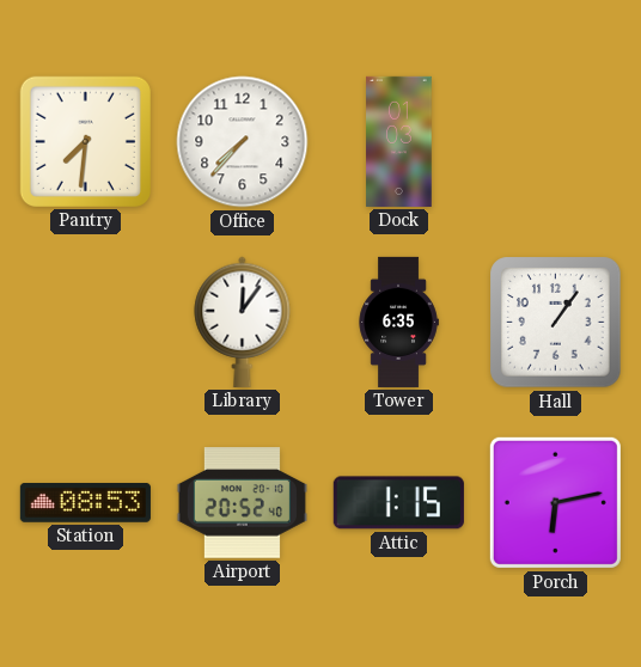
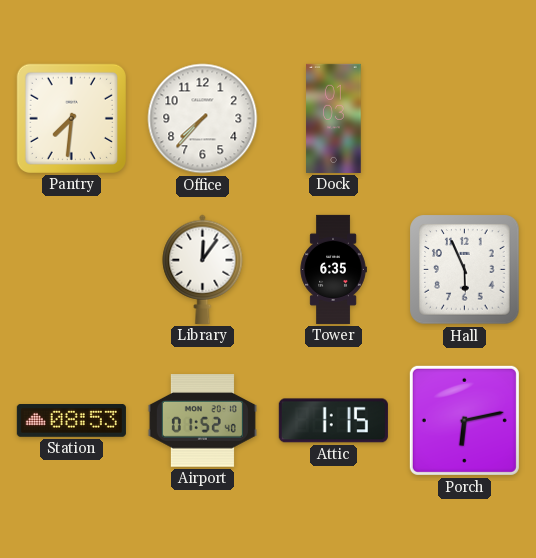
Hall: 1:06 -> 5:56
Airport: 20:52 -> 01:52
